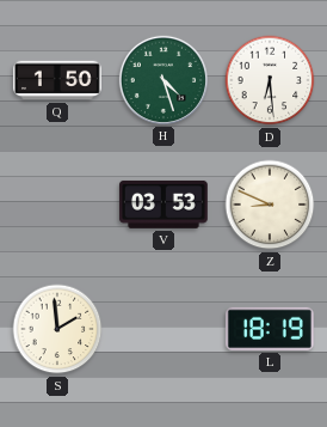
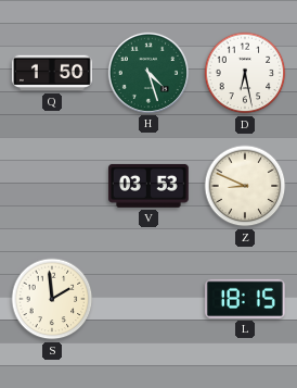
D: 6:29 -> 6:28
L: 18:19 -> 18:15
